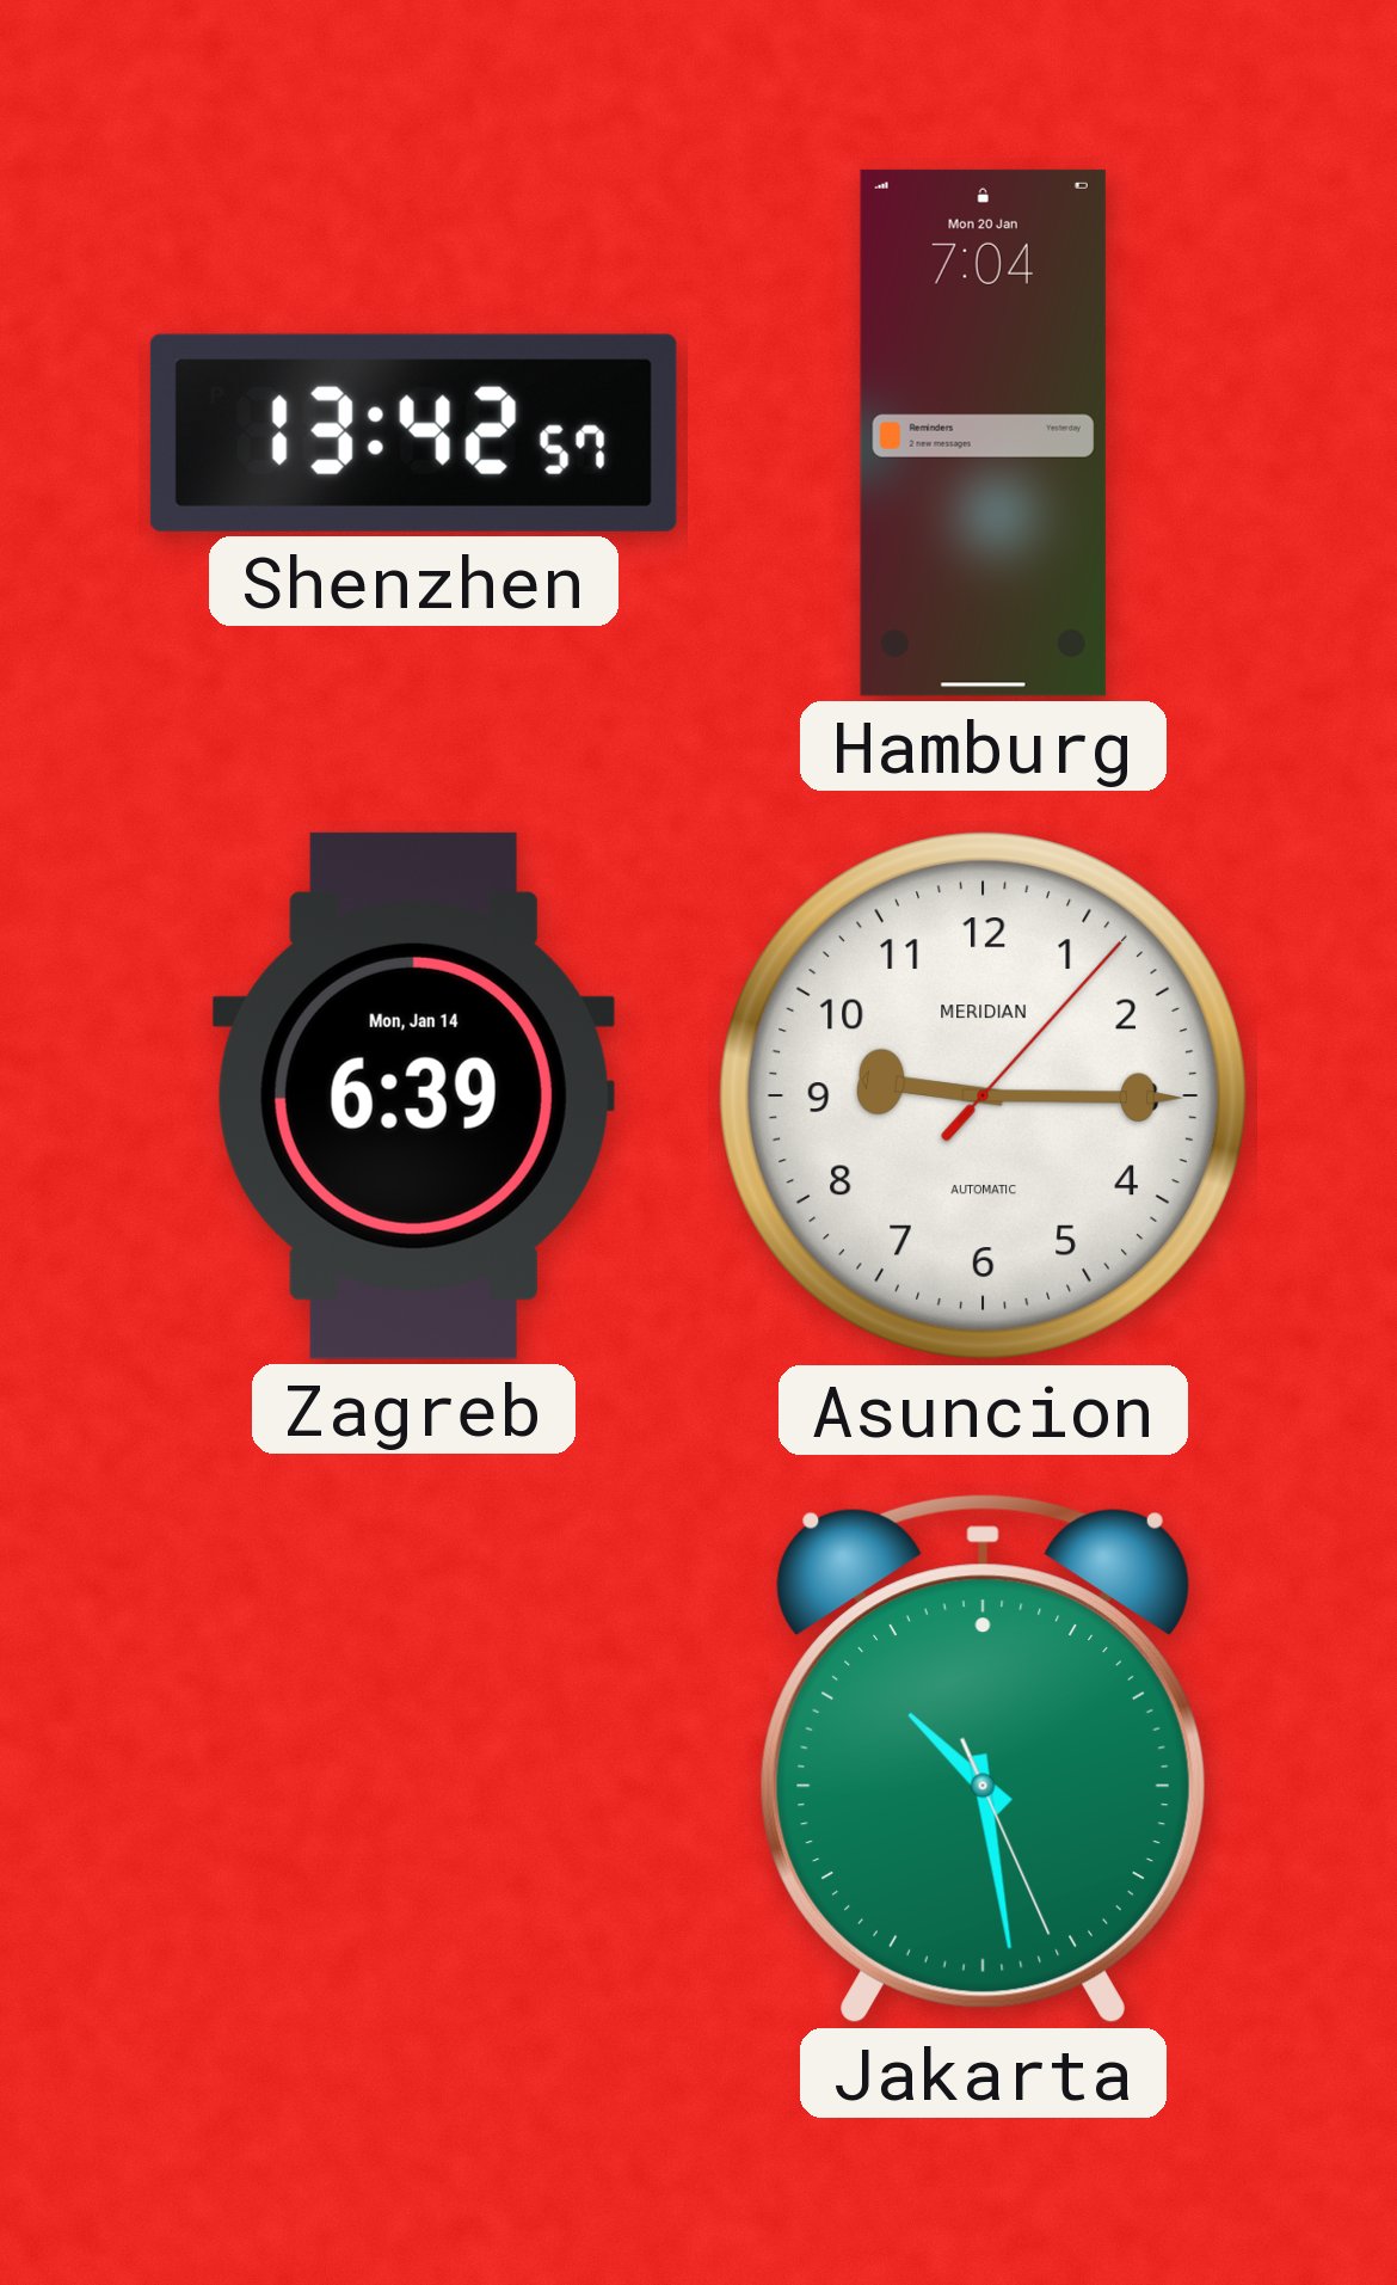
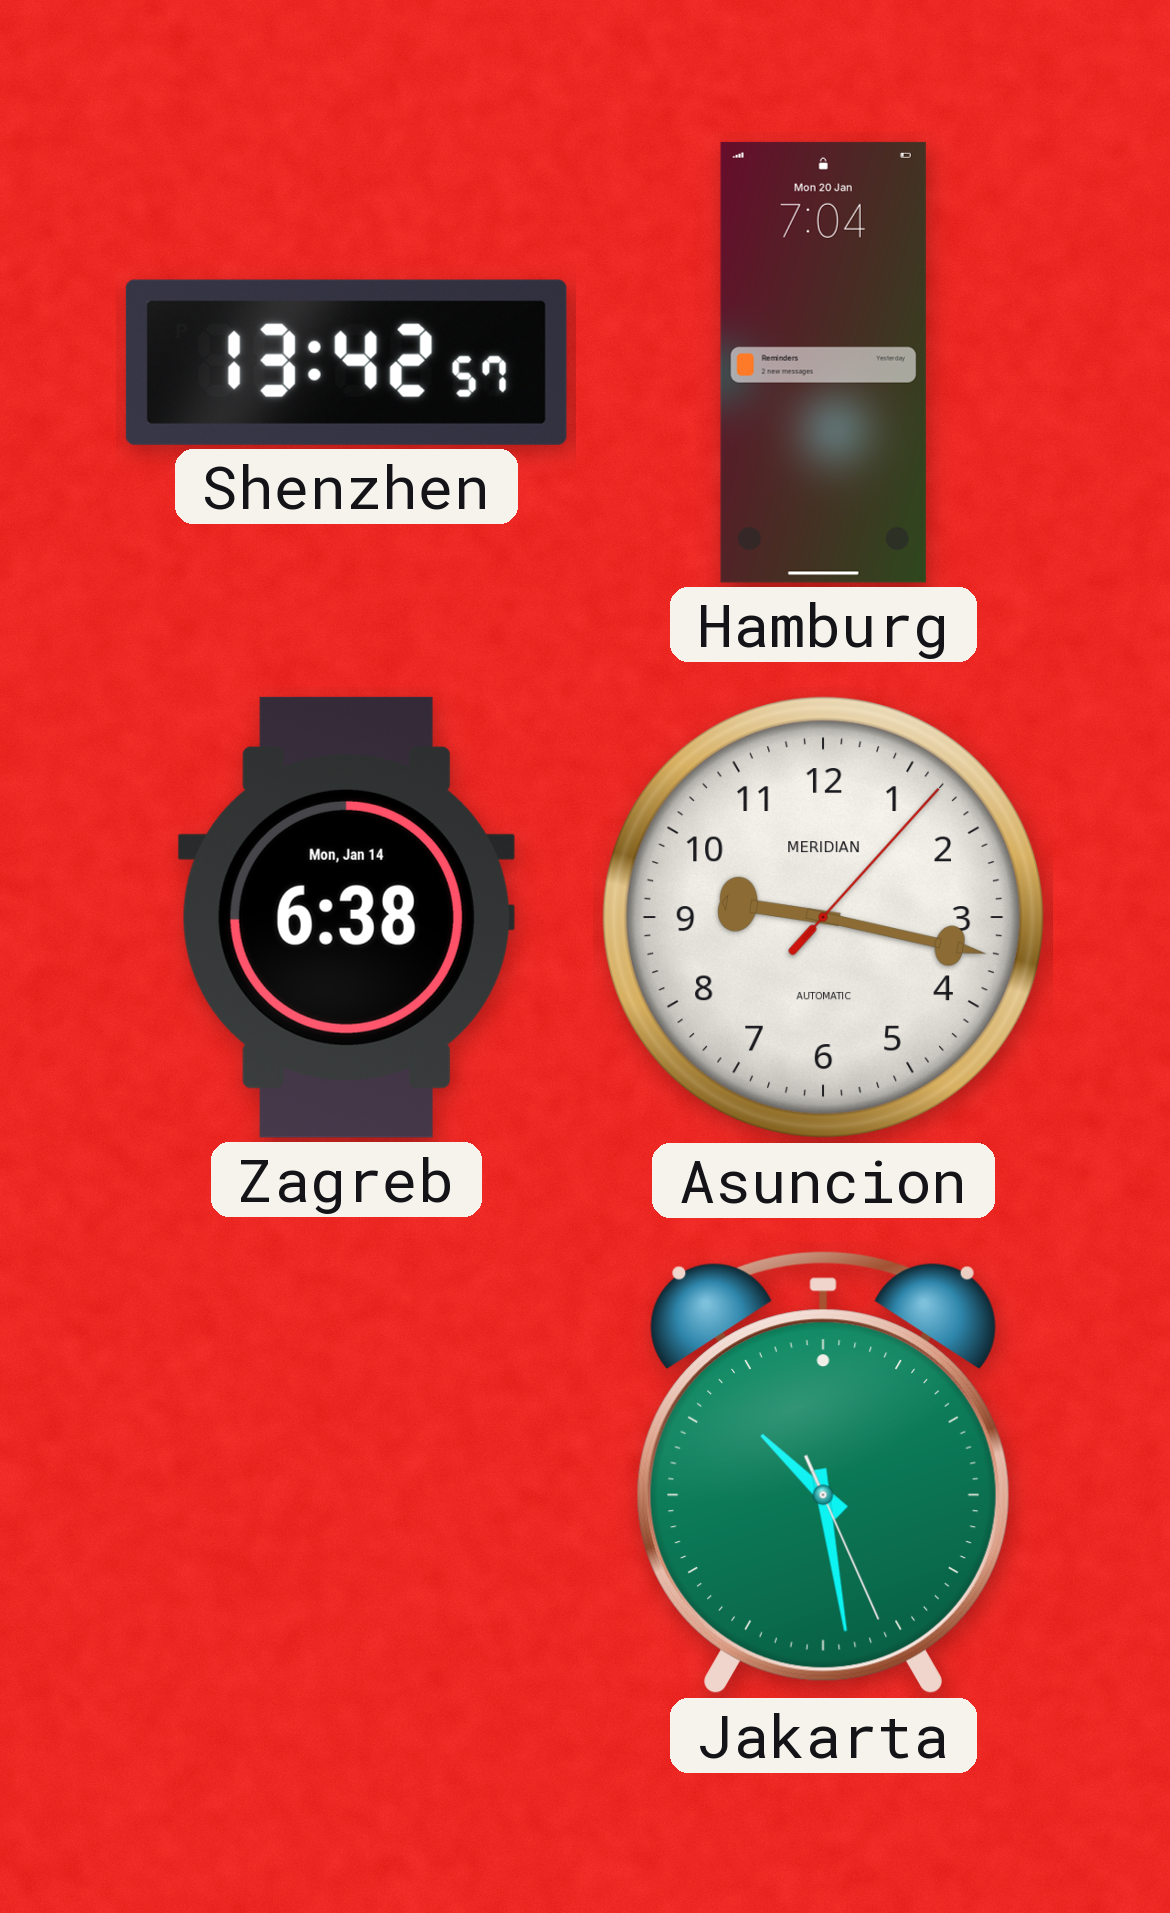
Zagreb: 6:39 -> 6:38
Asuncion: 9:15 -> 9:17
